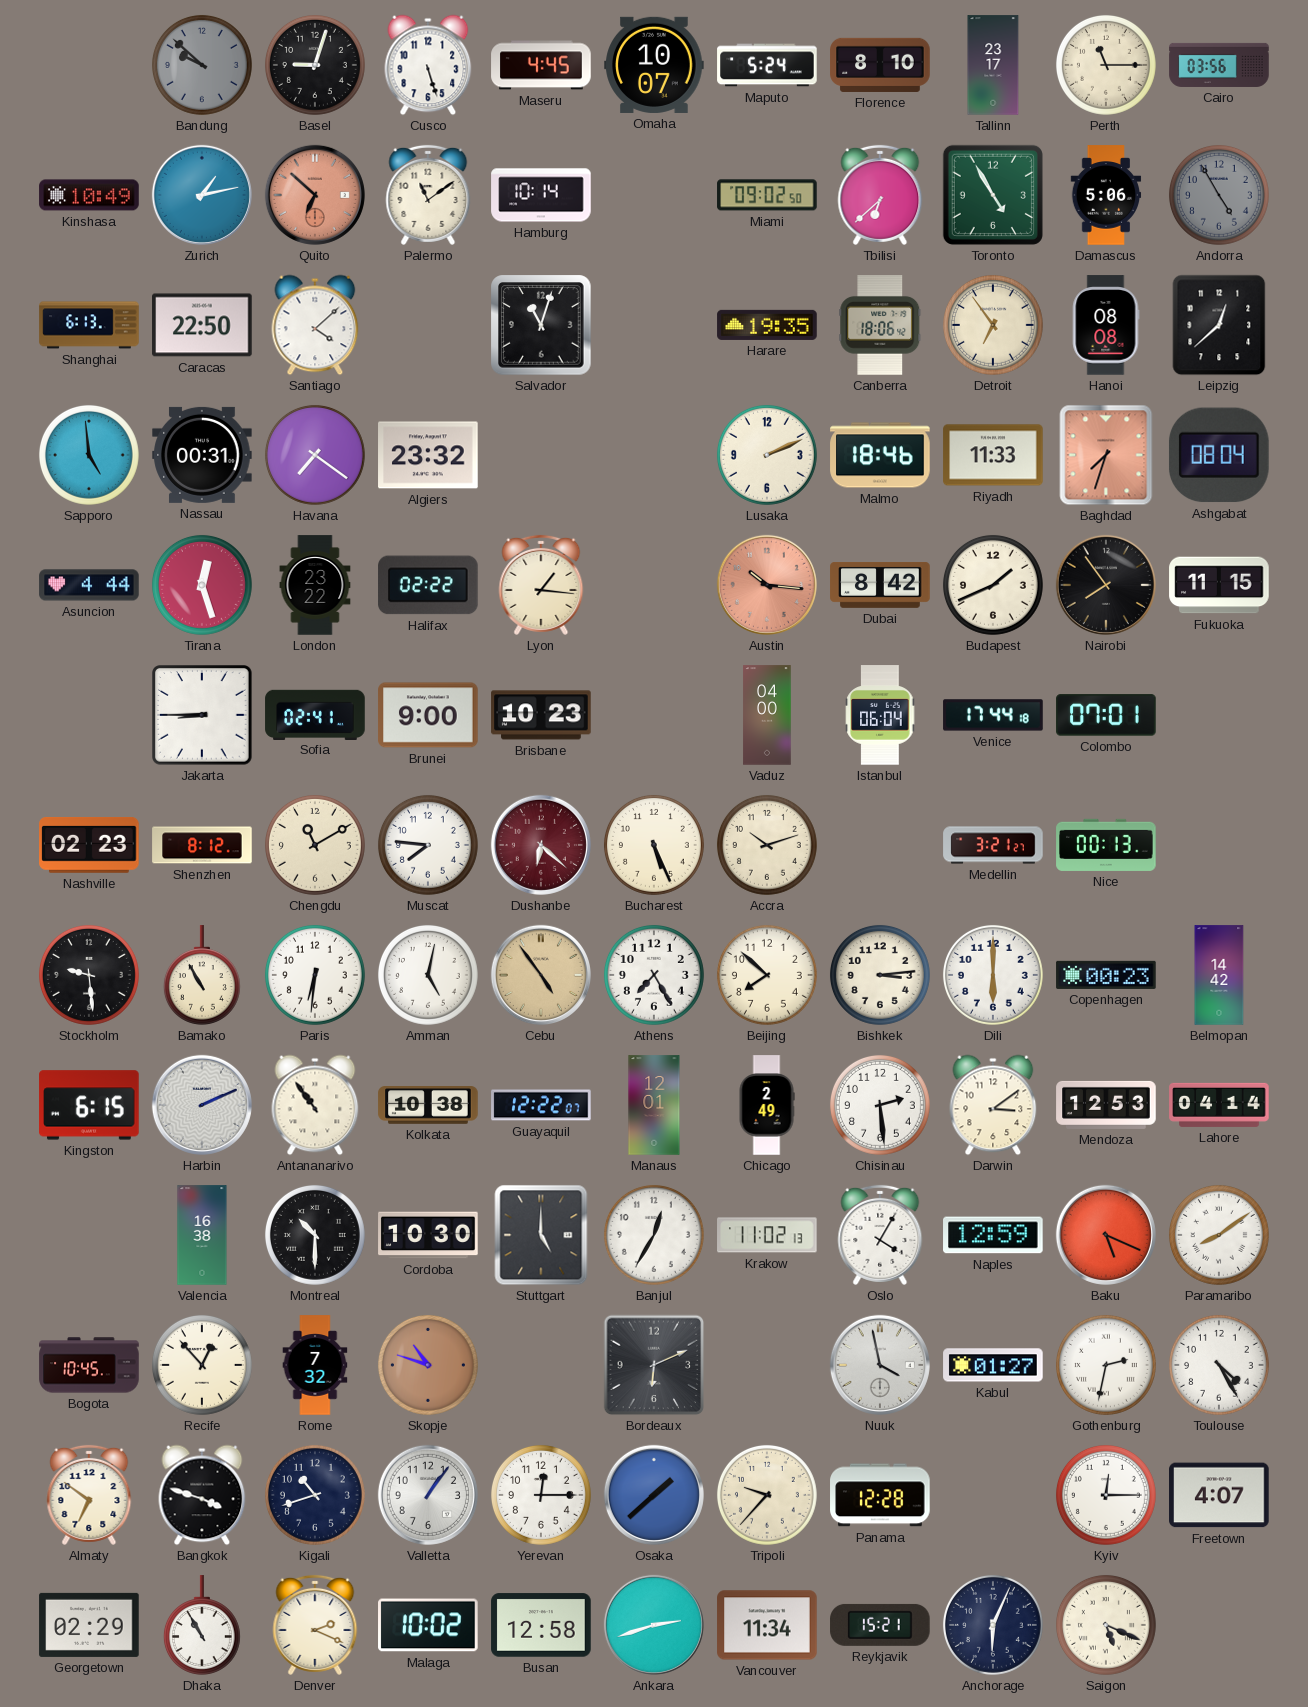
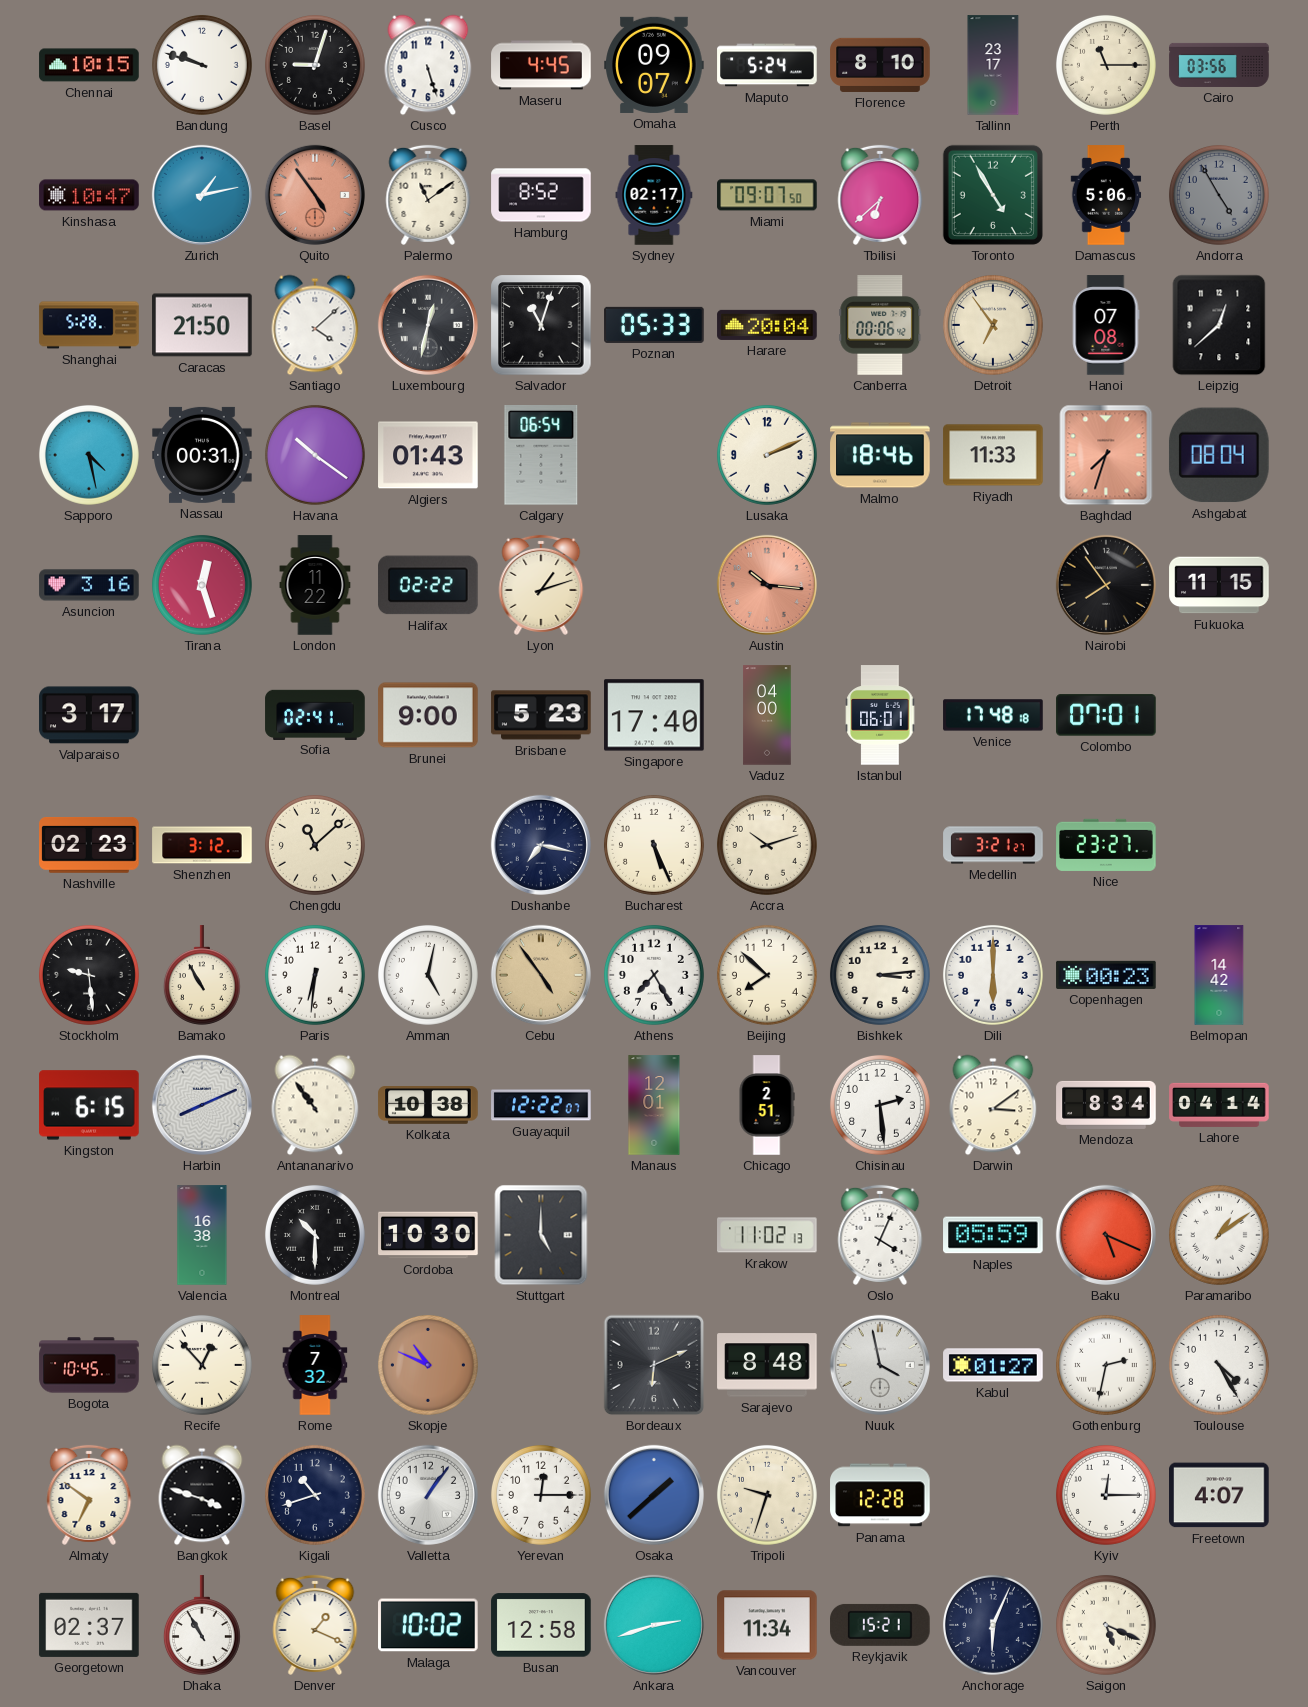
Chennai: none -> 10:15
Bandung: 9:52 -> 9:48
Bandung dial: grey -> white
Omaha: 10:07 -> 09:07
Kinshasa: 10:49 -> 10:47
Quito: 6:52 -> 4:54
Hamburg: 10:14 -> 8:52
Sydney: none -> 02:17
Miami: 09:02 -> 09:07
Shanghai: 6:13 -> 5:28
Caracas: 22:50 -> 21:50
Luxembourg: none -> 12:32
Poznan: none -> 05:33
Harare: 19:35 -> 20:04
Canberra: 18:06 -> 00:06
Hanoi: 08:08 -> 07:08
Sapporo: 4:59 -> 4:28
Havana: 7:21 -> 10:21
Algiers: 23:32 -> 01:43
Calgary: none -> 06:54
Asuncion: 4:44 -> 3:16
London: 23:22 -> 11:22
Lyon: 1:16 -> 1:12
Dubai: 8:42 -> none
Budapest: 1:41 -> none
Valparaiso: none -> 3:17
Jakarta: 8:45 -> none
Brisbane: 10:23 -> 5:23
Singapore: none -> 17:40
Istanbul: 06:04 -> 06:01
Venice: 17:44 -> 17:48
Shenzhen: 8:12 -> 3:12
Chengdu: 11:10 -> 11:08
Muscat: 7:46 -> none
Dushanbe: 6:22 -> 7:17
Dushanbe dial: burgundy -> navy
Nice: 00:13 -> 23:27
Harbin: 2:11 -> 8:11
Chicago: 2:49 -> 2:51
Mendoza: 12:53 -> 8:34
Banjul: 12:35 -> none
Oslo: 4:05 -> 4:04
Naples: 12:59 -> 05:59
Paramaribo: 8:09 -> 1:09
Skopje: 10:48 -> 10:49
Sarajevo: none -> 8:48
Tripoli: 9:37 -> 9:33
Georgetown: 02:29 -> 02:37
Denver: 2:19 -> 1:19
